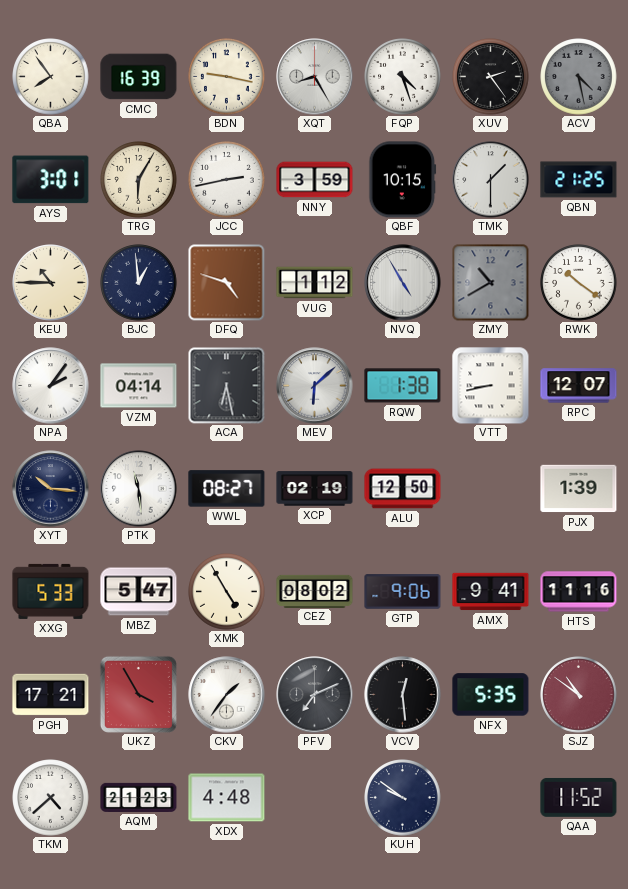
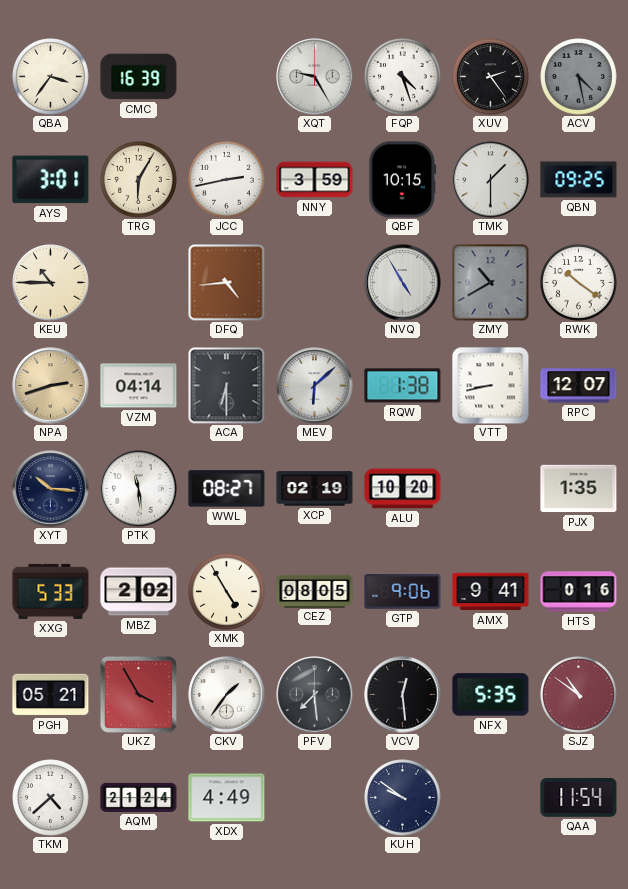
QBA: 7:54 -> 3:36
BDN: 9:17 -> none
XQT: 8:25 -> 9:25
QBN: 21:25 -> 09:25
BJC: 12:59 -> none
DFQ: 4:48 -> 4:44
VUG: 1:12 -> none
NPA: 2:06 -> 2:42
NPA dial: white -> champagne
ACA: 6:28 -> 6:30
ALU: 12:50 -> 10:20
PJX: 1:39 -> 1:35
MBZ: 5:47 -> 2:02
CEZ: 08:02 -> 08:05
HTS: 11:16 -> 0:16
PGH: 17:21 -> 05:21
PFV: 7:11 -> 7:29
AQM: 21:23 -> 21:24
XDX: 4:48 -> 4:49
QAA: 11:52 -> 11:54
